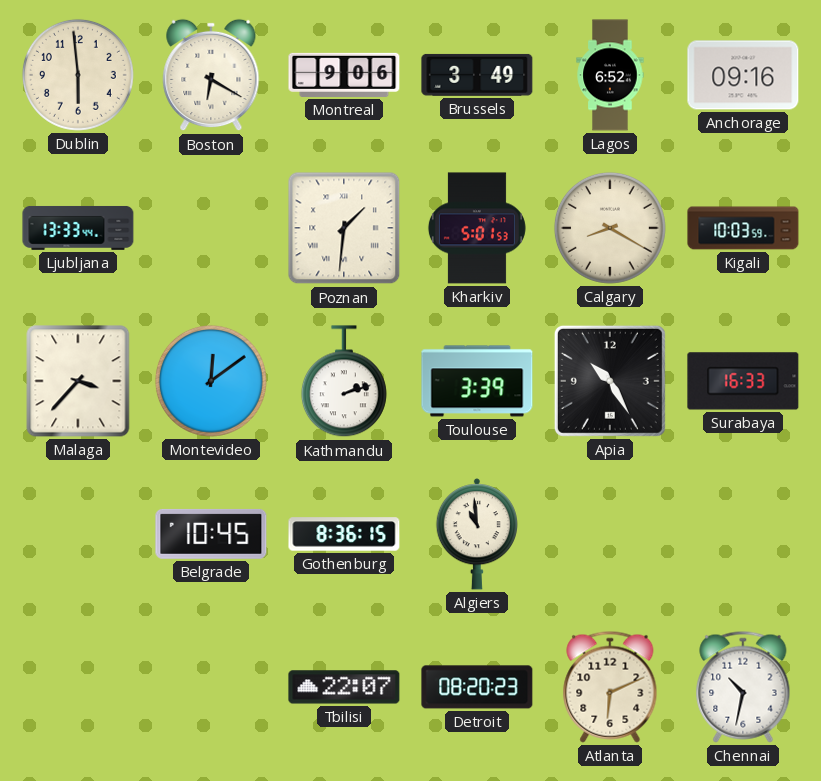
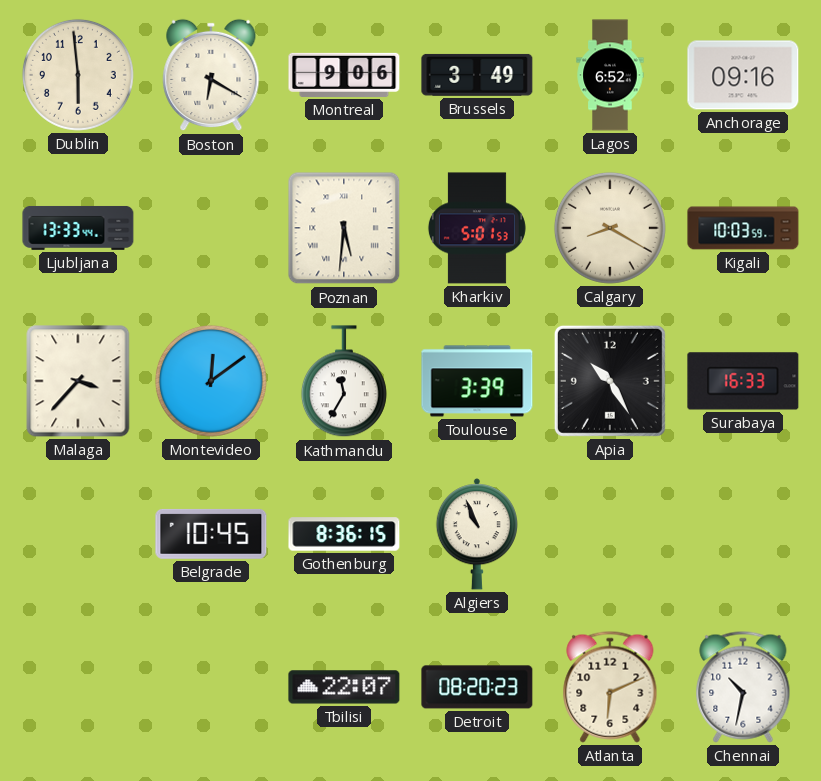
Poznan: 1:31 -> 5:31
Kathmandu: 2:12 -> 11:35
Algiers: 10:59 -> 10:56
